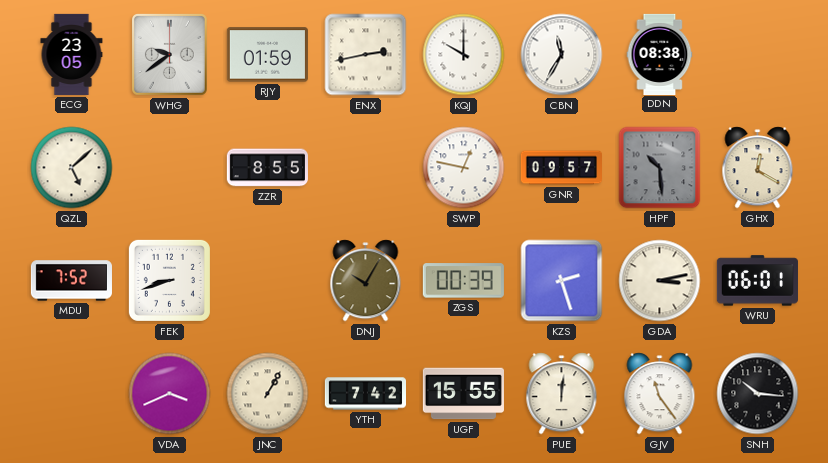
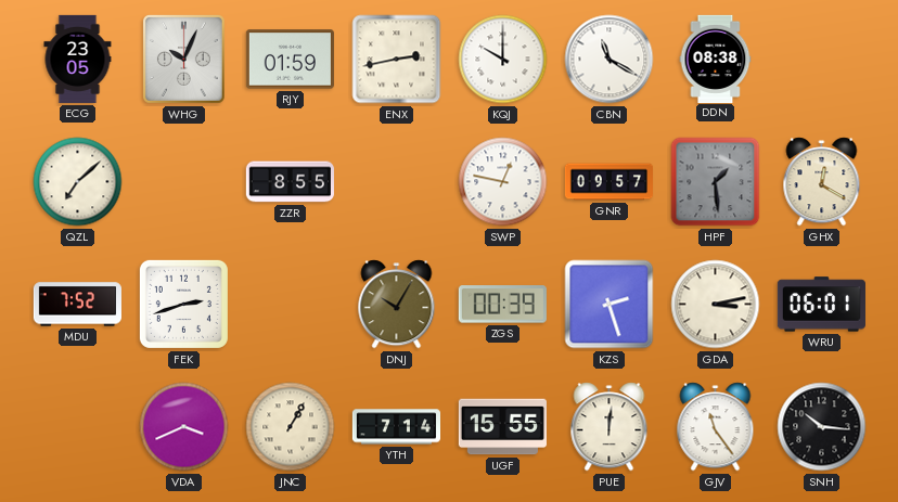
WHG: 9:39 -> 10:04
CBN: 11:35 -> 11:20
QZL: 5:08 -> 7:08
HPF: 10:29 -> 1:29
FEK: 8:42 -> 2:42
YTH: 7:42 -> 7:14
